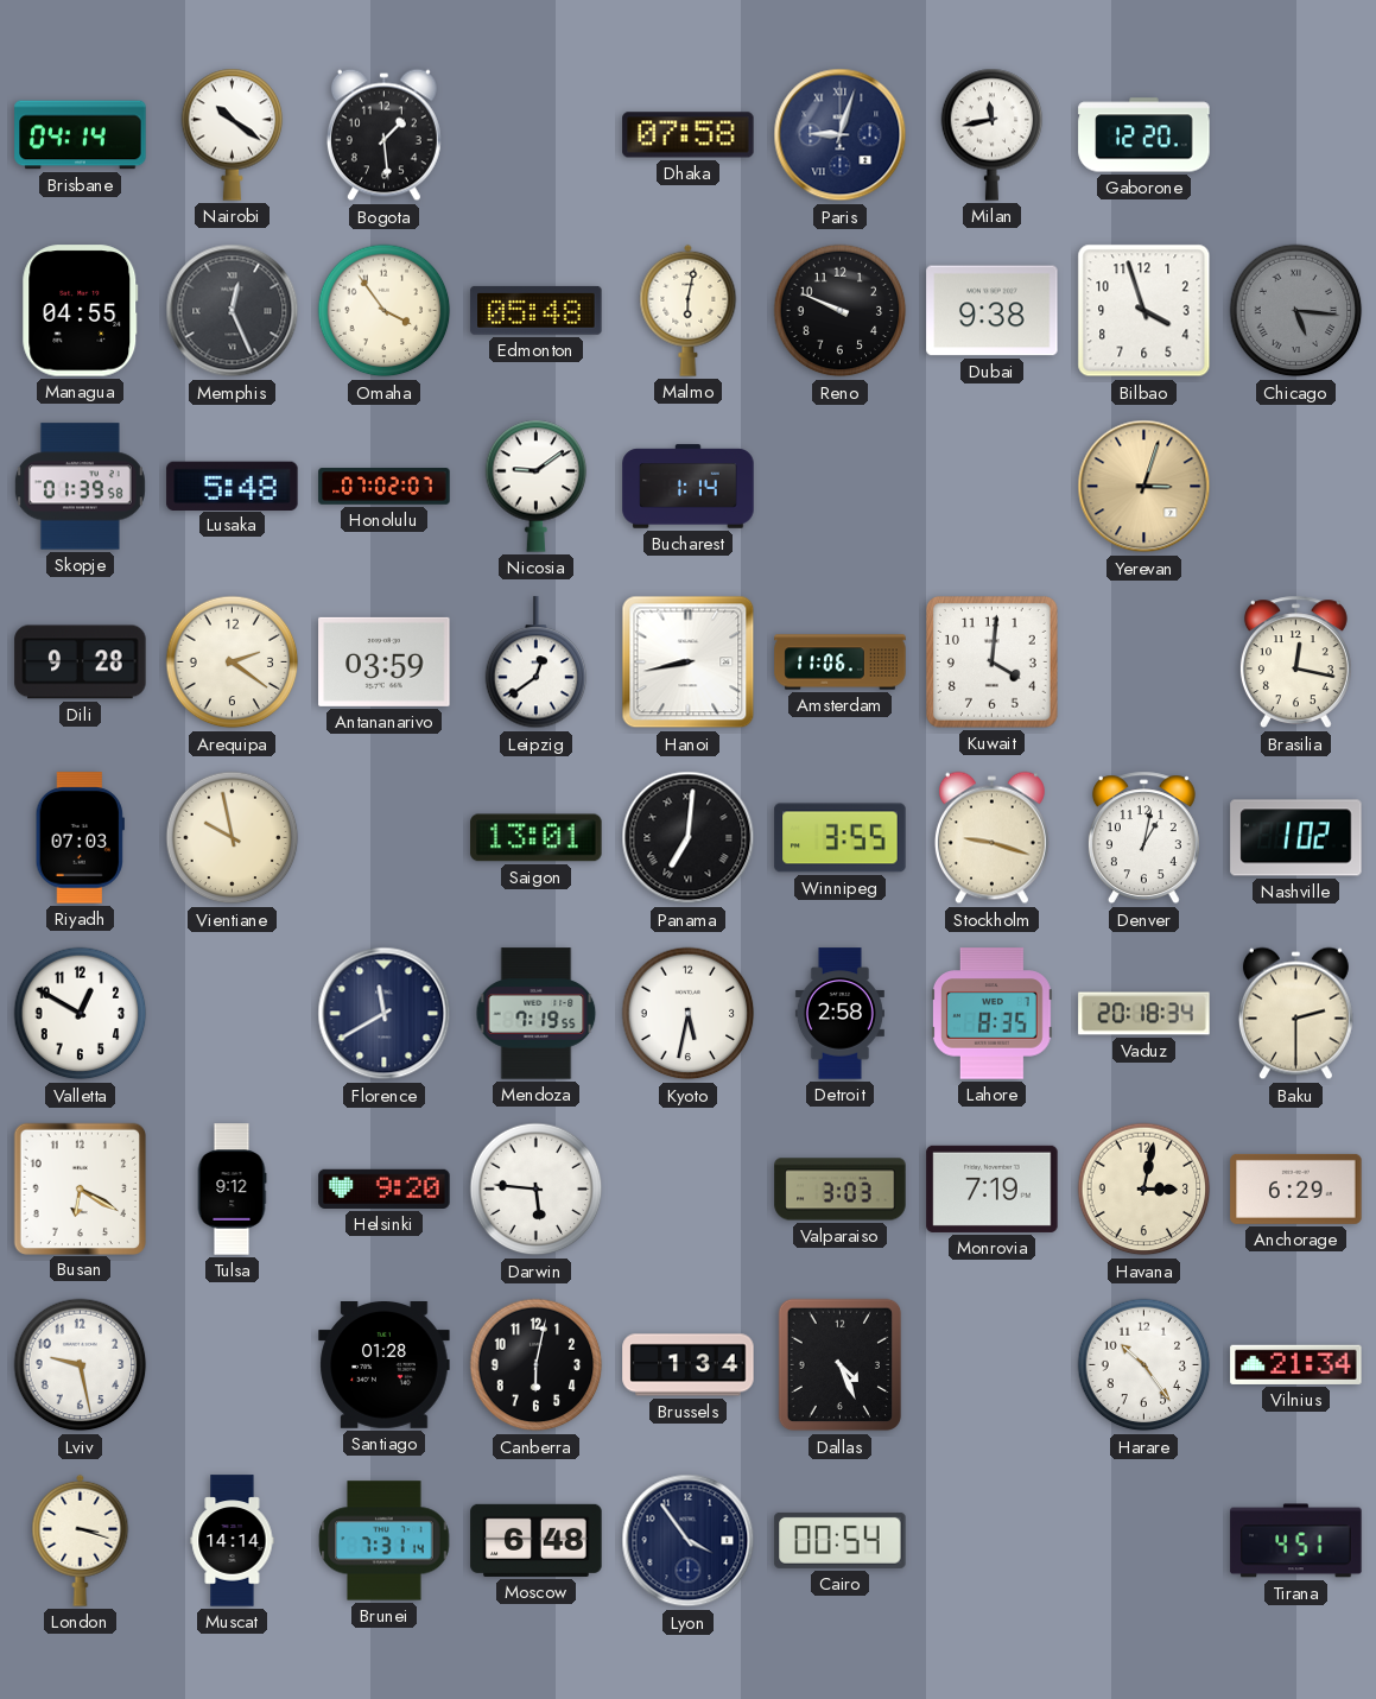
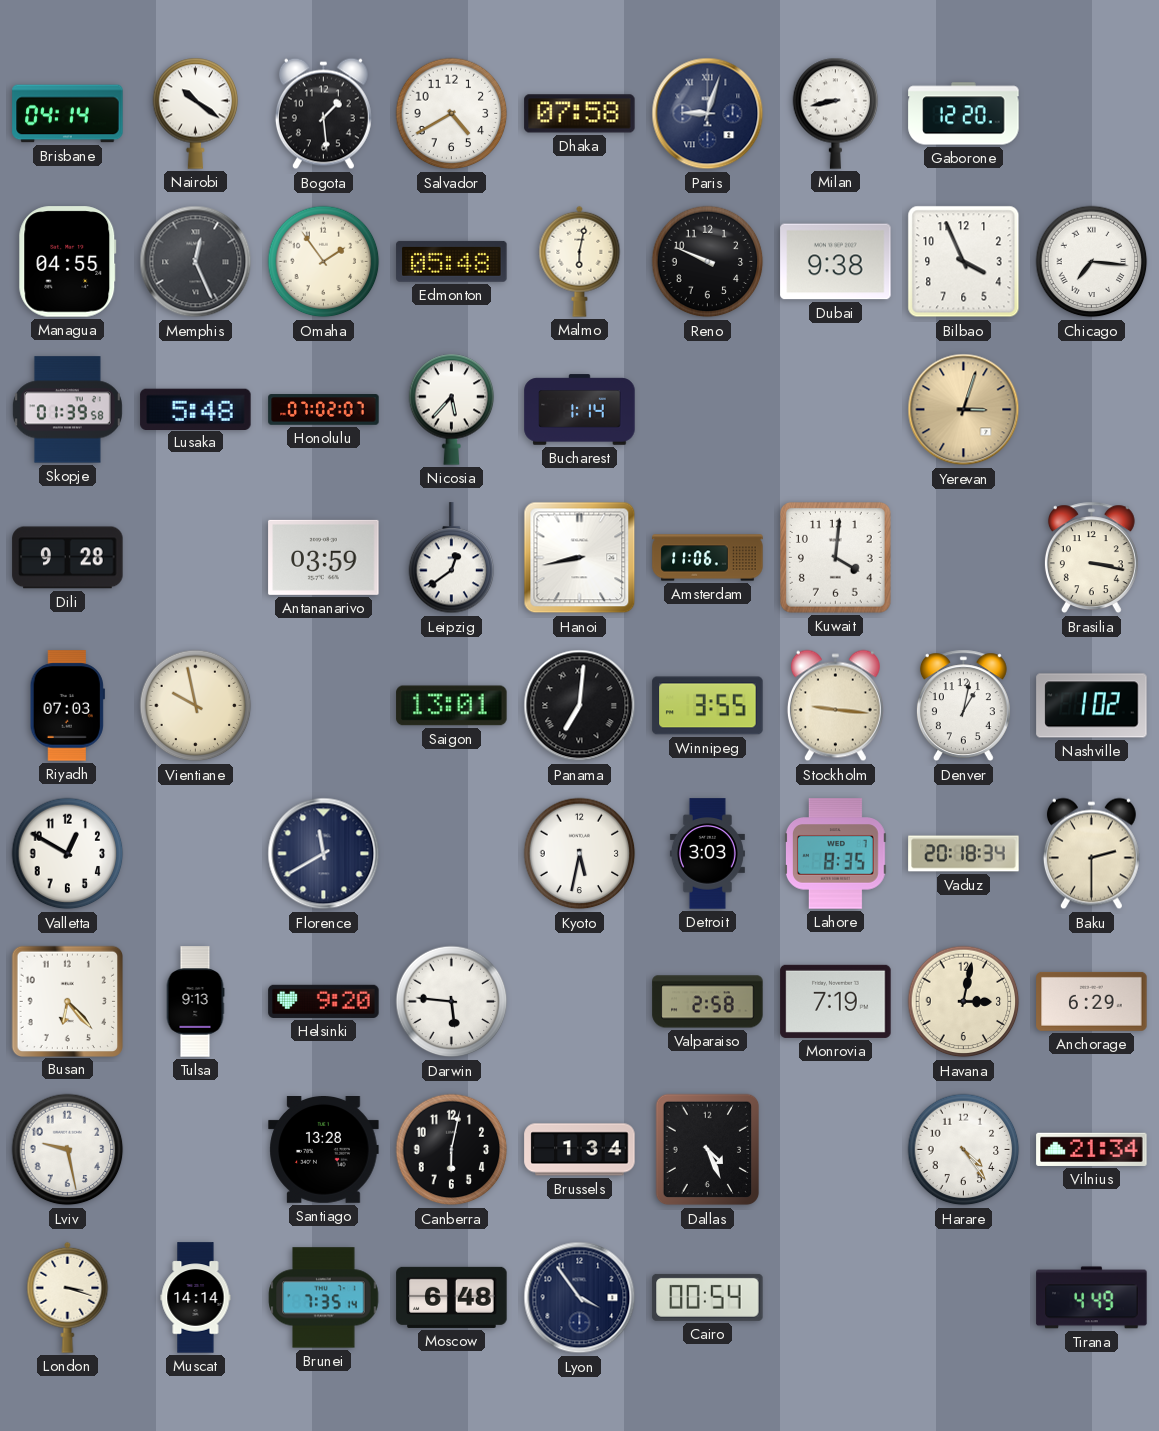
Salvador: none -> 4:40
Milan: 11:43 -> 8:43
Omaha: 3:54 -> 1:54
Bilbao: 3:57 -> 3:56
Chicago: 5:16 -> 7:16
Chicago dial: grey -> white
Nicosia: 9:09 -> 5:37
Arequipa: 2:21 -> none
Brasilia: 12:17 -> 3:17
Stockholm: 9:18 -> 9:16
Mendoza: 7:19 -> none
Detroit: 2:58 -> 3:03
Busan: 6:20 -> 6:23
Tulsa: 9:12 -> 9:13
Valparaiso: 3:03 -> 2:58
Santiago: 01:28 -> 13:28
Harare: 10:24 -> 4:24
Brunei: 7:31 -> 7:35
Tirana: 4:51 -> 4:49
